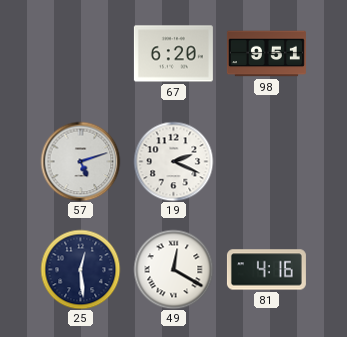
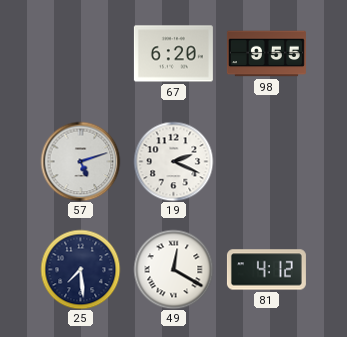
98: 9:51 -> 9:55
25: 12:29 -> 7:29
81: 4:16 -> 4:12
